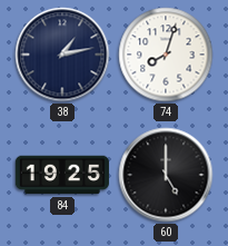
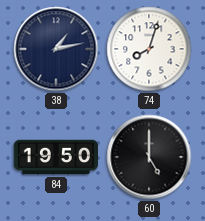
84: 19:25 -> 19:50
